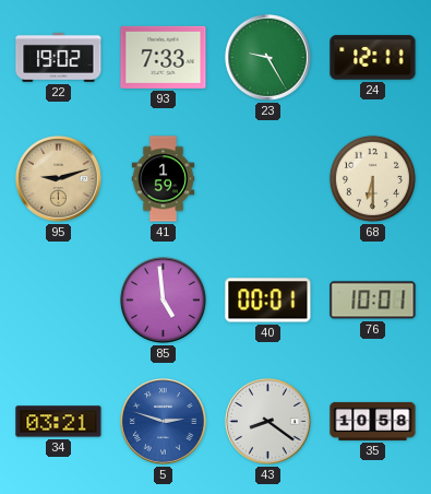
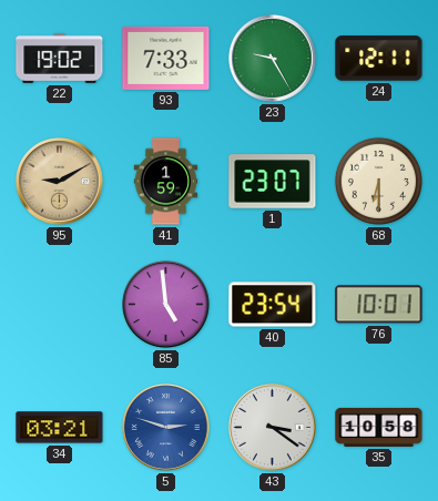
95: 9:12 -> 9:10
1: none -> 23:07
40: 00:01 -> 23:54
43: 8:21 -> 3:21
